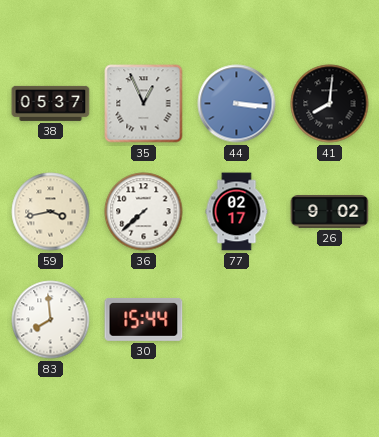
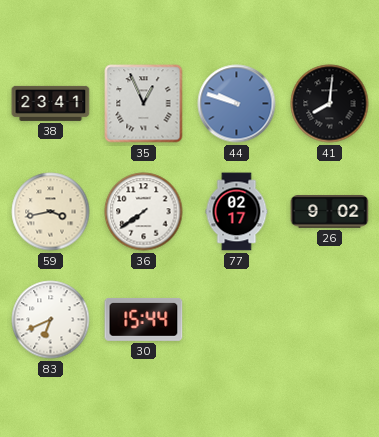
38: 05:37 -> 23:41
44: 3:16 -> 9:48
36: 7:38 -> 7:39
83: 7:59 -> 6:41
